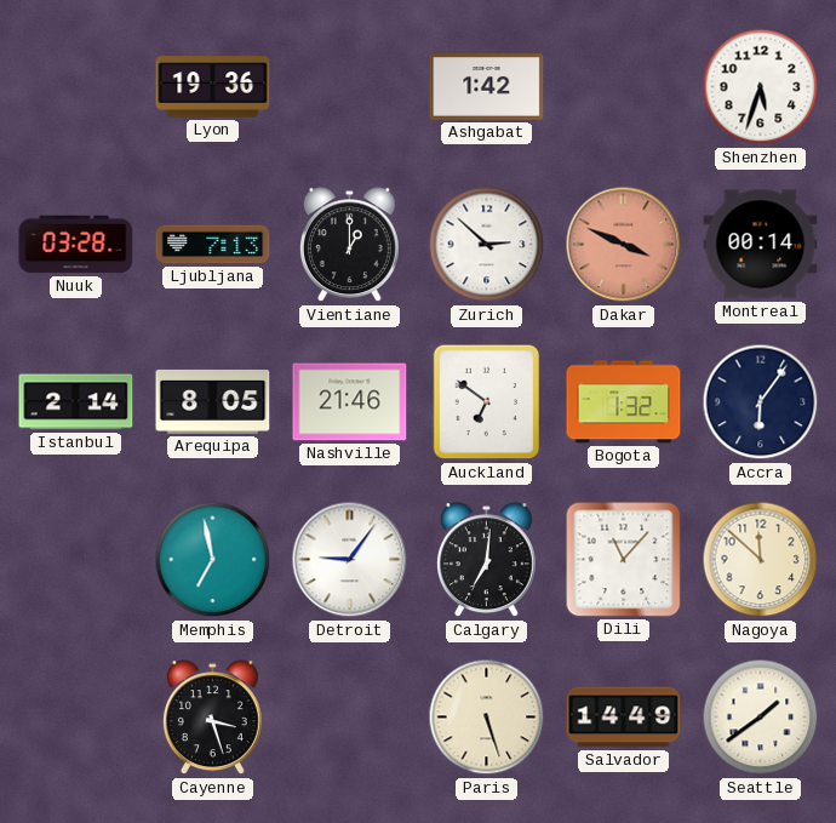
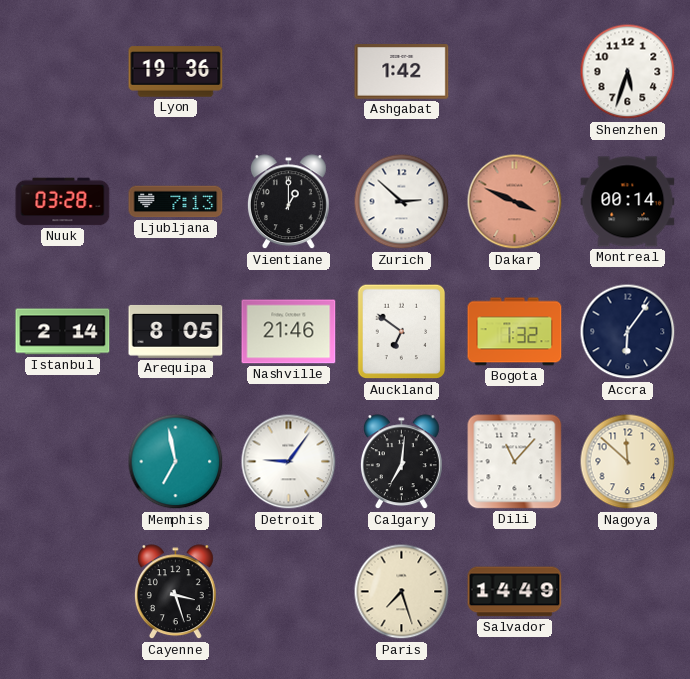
Paris: 5:27 -> 7:27
Seattle: 1:39 -> none
